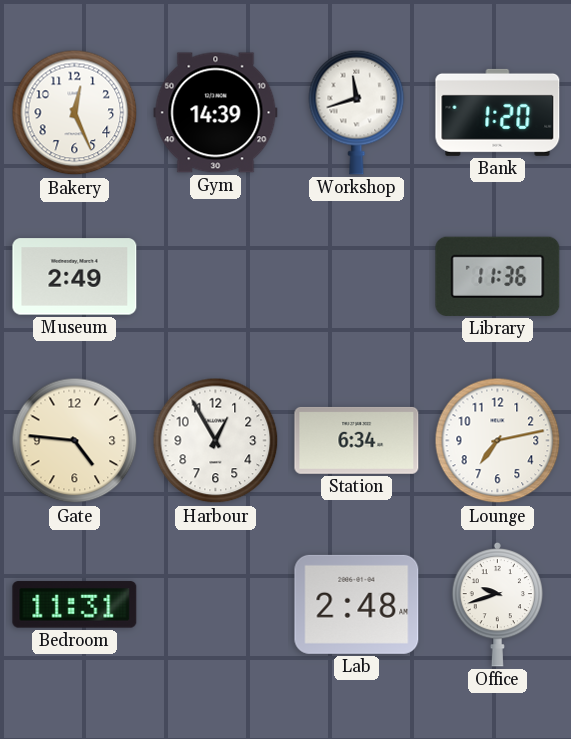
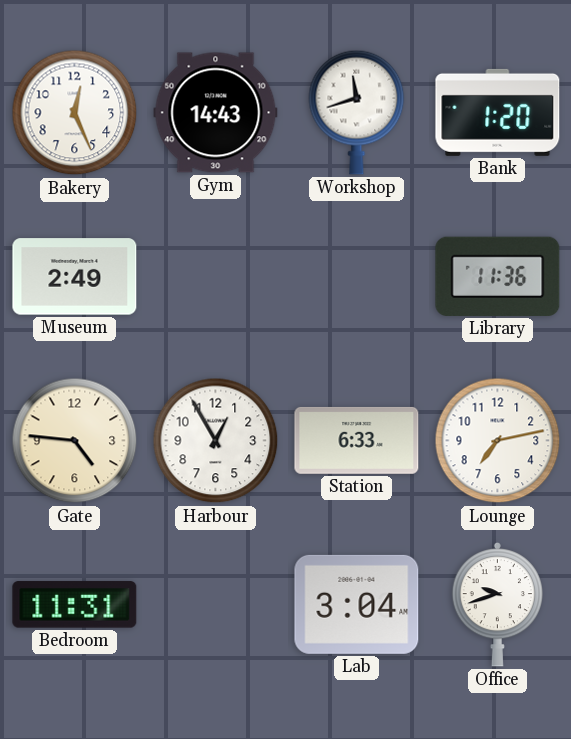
Gym: 14:39 -> 14:43
Station: 6:34 -> 6:33
Lab: 2:48 -> 3:04
